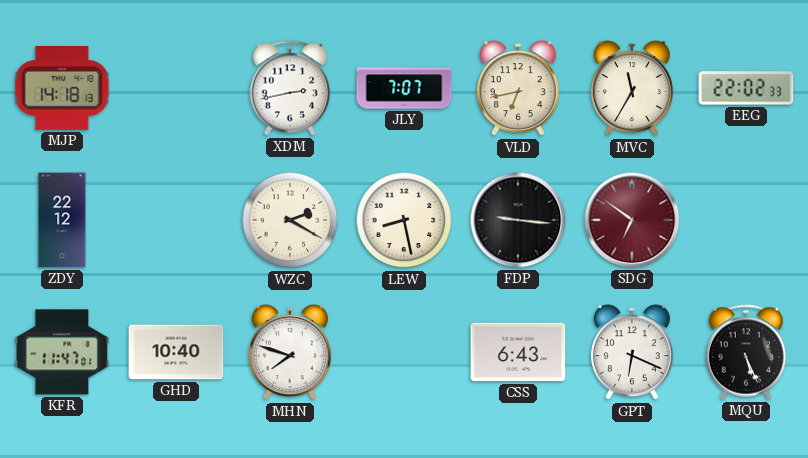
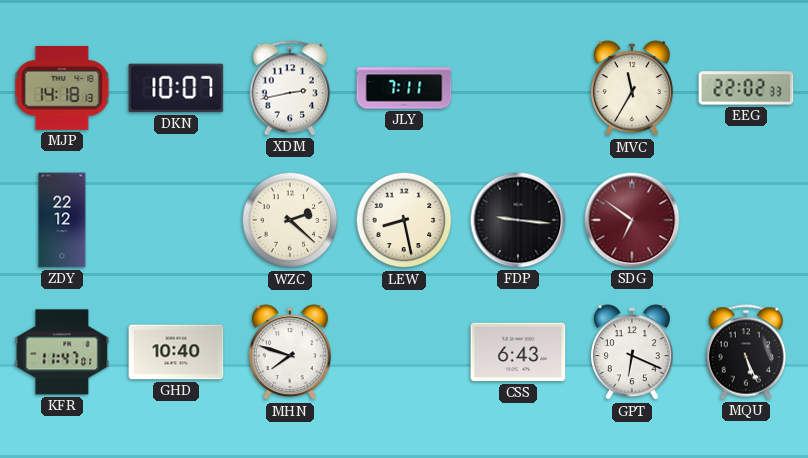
DKN: none -> 10:07
JLY: 7:07 -> 7:11
VLD: 6:43 -> none
WZC: 2:20 -> 2:22
